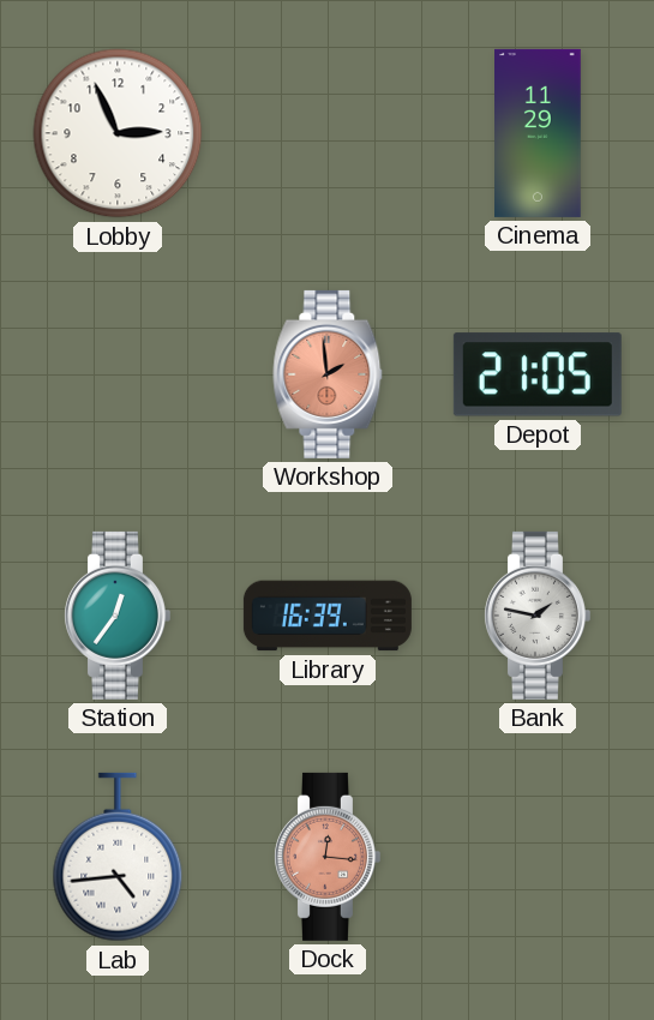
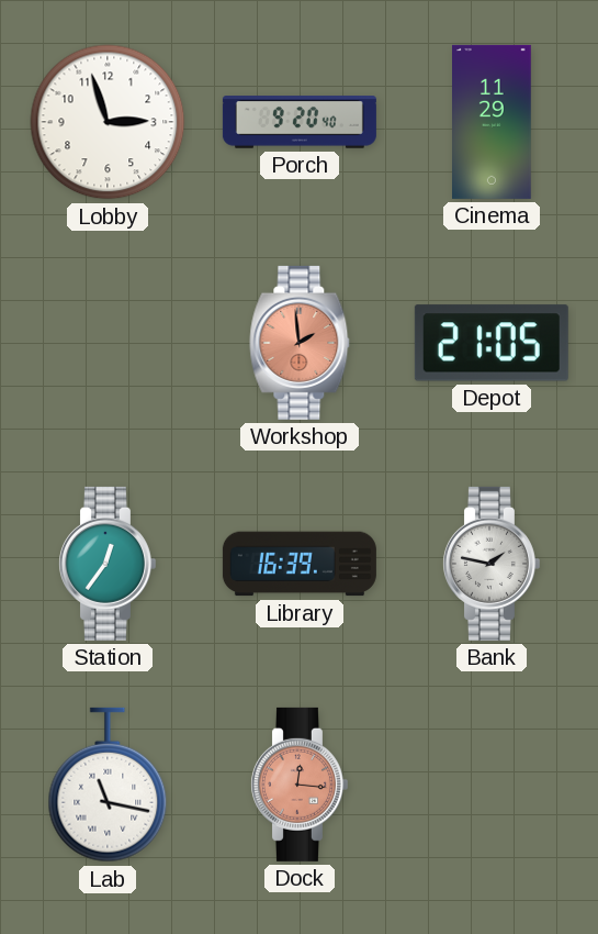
Lobby: 2:56 -> 2:57
Porch: none -> 9:20
Lab: 4:44 -> 11:17
